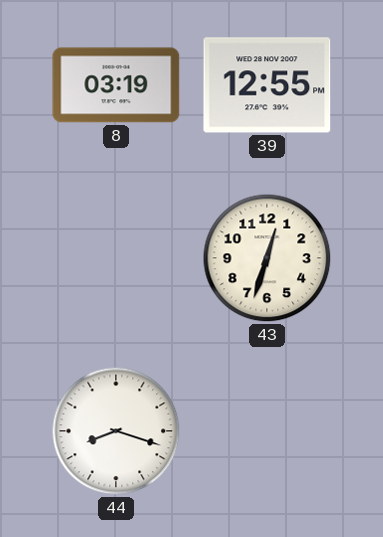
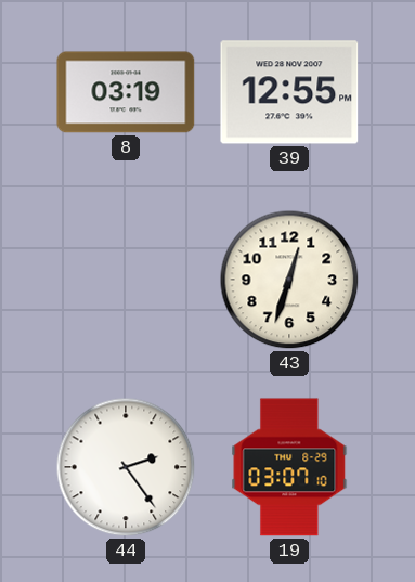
44: 8:18 -> 2:24
19: none -> 03:07
